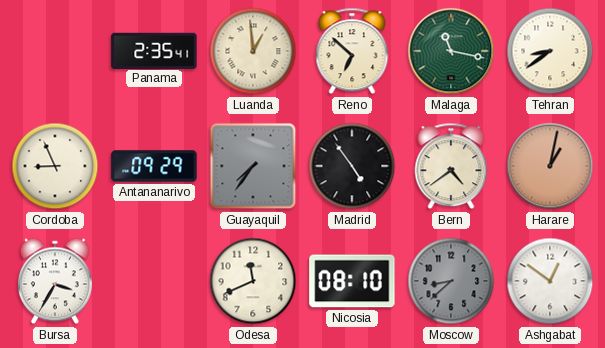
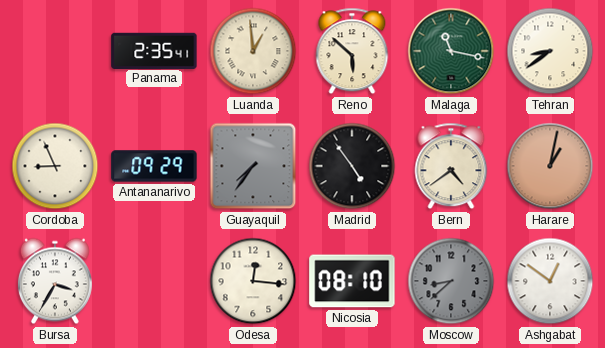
Reno: 6:52 -> 5:52
Odesa: 11:41 -> 12:16
